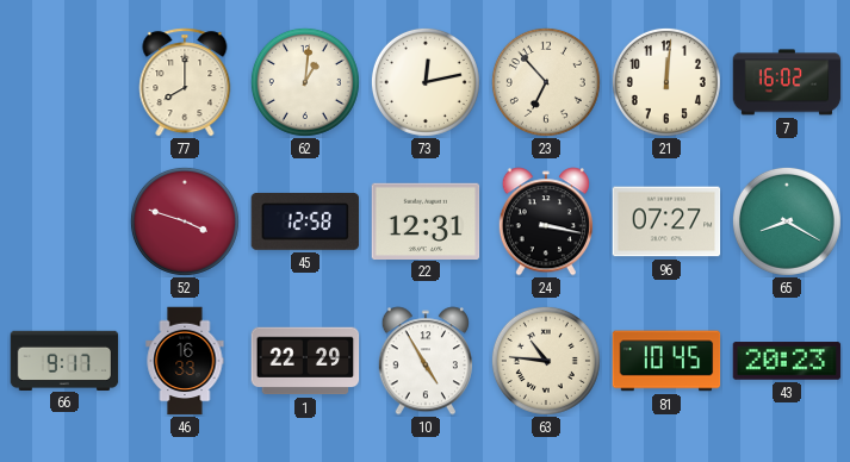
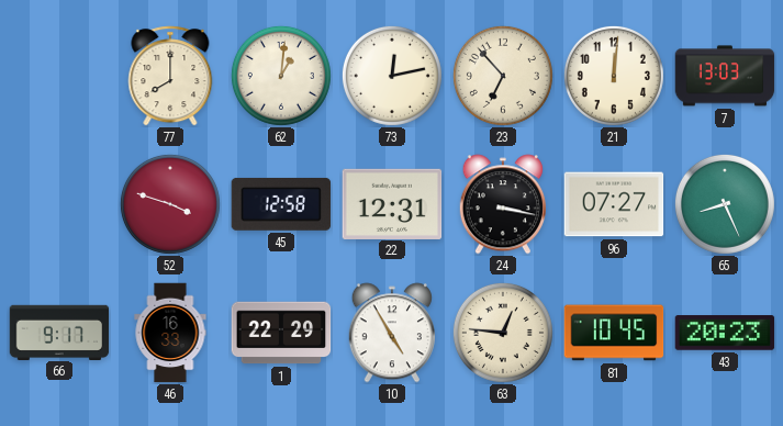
7: 16:02 -> 13:03
65: 8:20 -> 8:26
63: 10:46 -> 12:46
